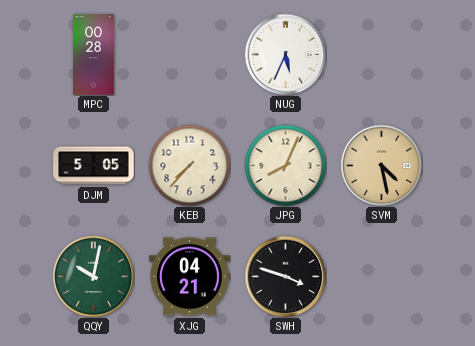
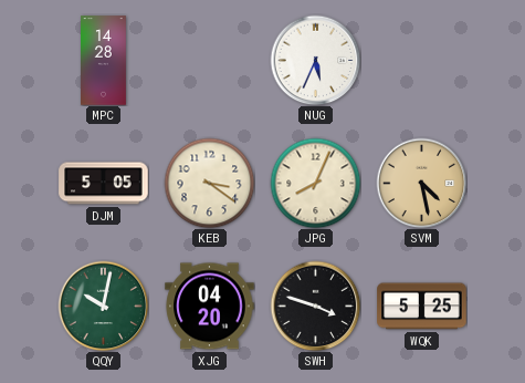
MPC: 00:28 -> 14:28
KEB: 7:37 -> 3:21
XJG: 04:21 -> 04:20
WQK: none -> 5:25
